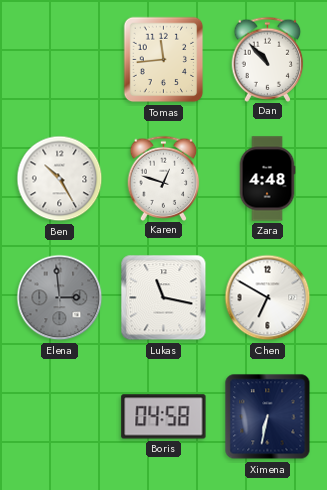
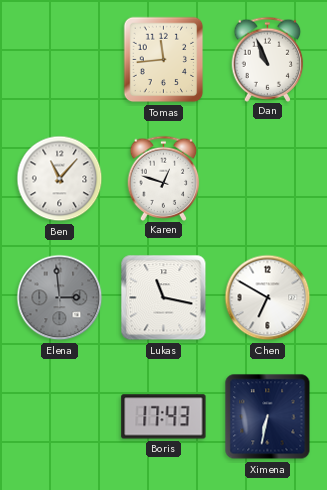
Dan: 10:53 -> 10:56
Ben: 10:25 -> 11:07
Zara: 4:48 -> none
Boris: 04:58 -> 17:43
